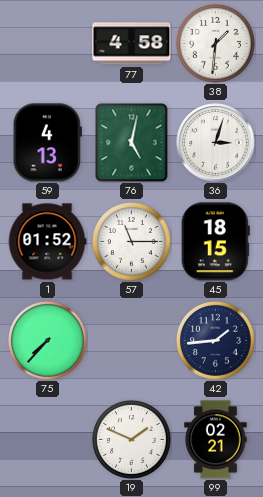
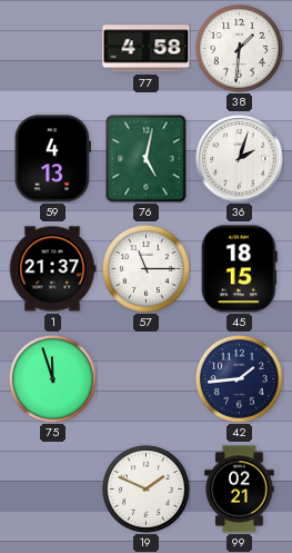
36: 3:03 -> 2:03
1: 01:52 -> 21:37
75: 7:37 -> 11:57
